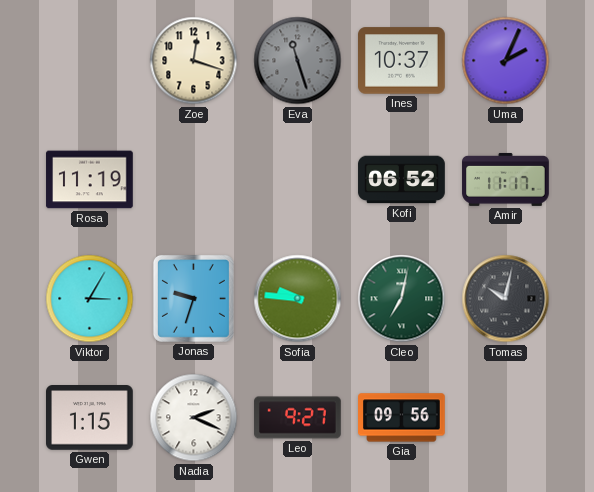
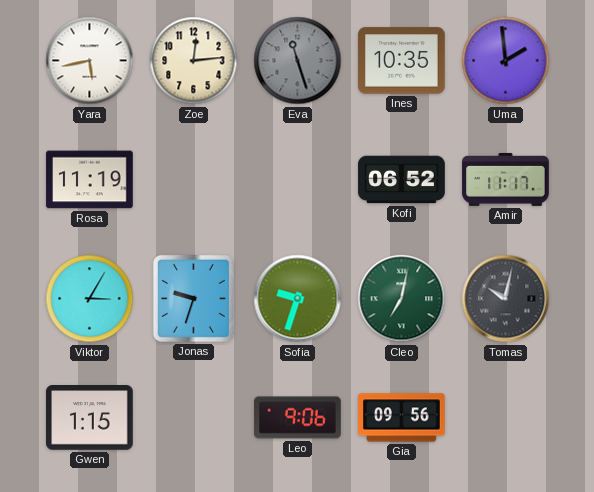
Yara: none -> 5:43
Zoe: 12:18 -> 12:14
Ines: 10:37 -> 10:35
Uma: 2:04 -> 1:59
Sofia: 9:46 -> 9:33
Nadia: 2:19 -> none
Leo: 9:27 -> 9:06
